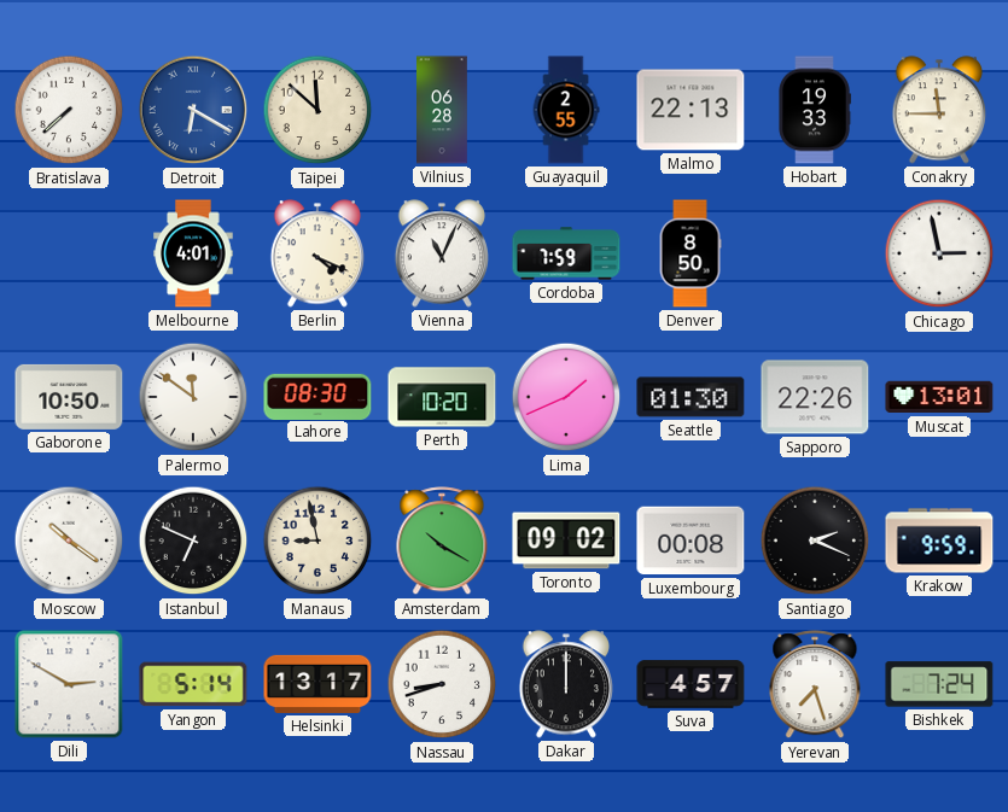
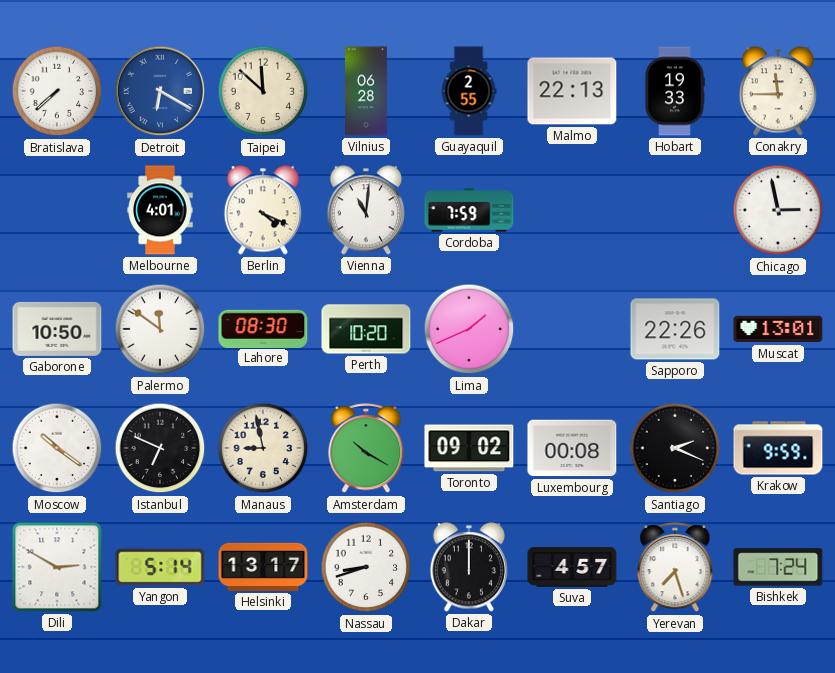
Vienna: 11:04 -> 11:01
Denver: 8:50 -> none
Seattle: 01:30 -> none
